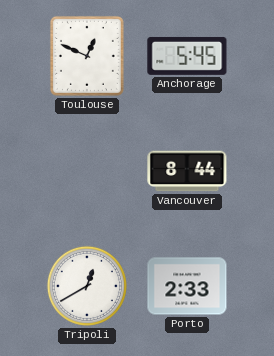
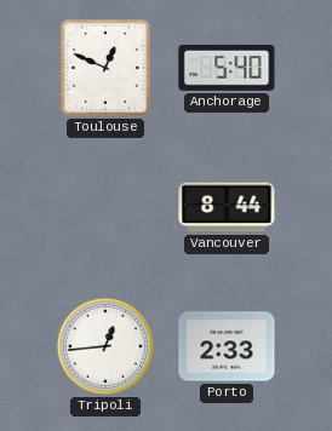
Anchorage: 5:45 -> 5:40
Tripoli: 12:40 -> 12:44
